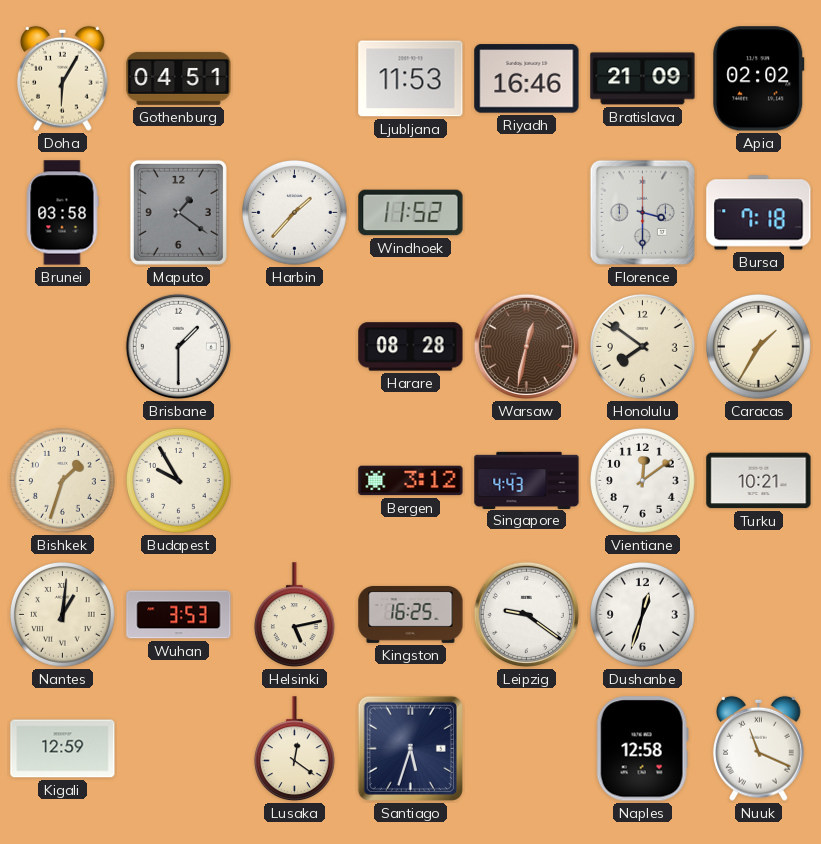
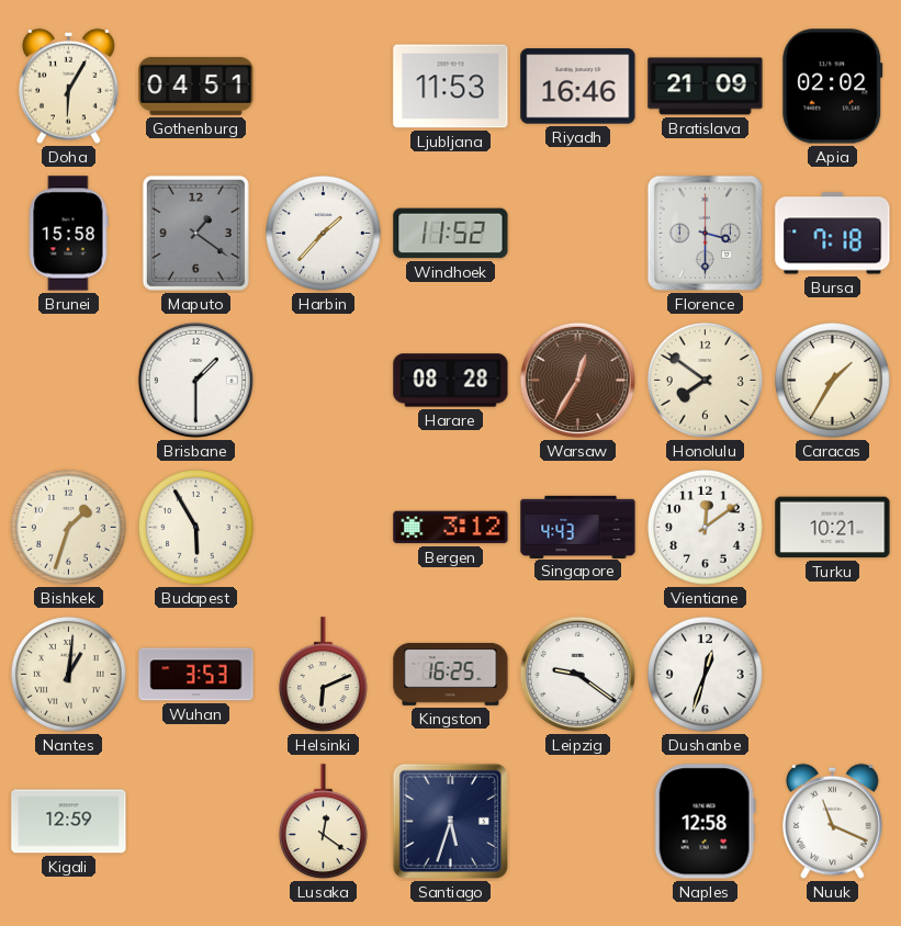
Brunei: 03:58 -> 15:58
Warsaw: 12:32 -> 12:35
Budapest: 9:55 -> 5:55
Helsinki: 5:13 -> 6:11
